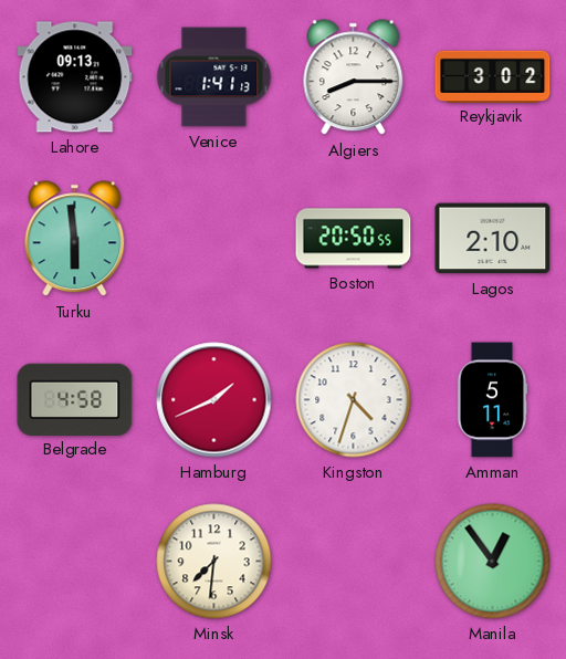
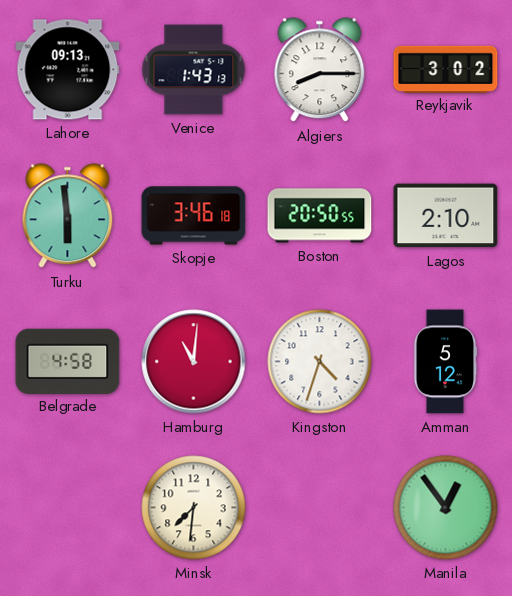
Venice: 1:41 -> 1:43
Skopje: none -> 3:46
Hamburg: 1:41 -> 11:01
Amman: 5:11 -> 5:12
